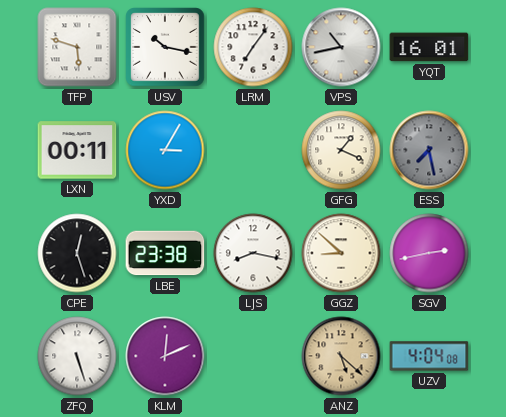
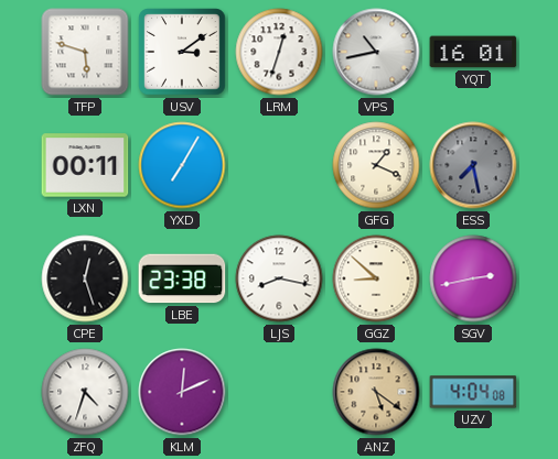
USV: 10:17 -> 3:09
LRM: 7:06 -> 12:33
YXD: 3:05 -> 7:05
ZFQ: 5:27 -> 4:33
ANZ: 5:22 -> 5:21
